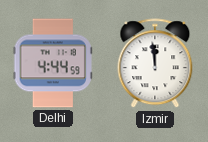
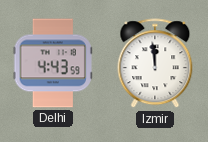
Delhi: 4:44 -> 4:43
